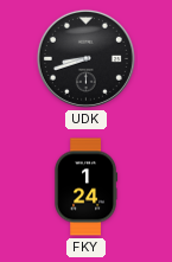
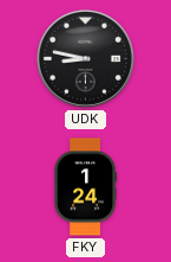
UDK: 8:42 -> 8:47
